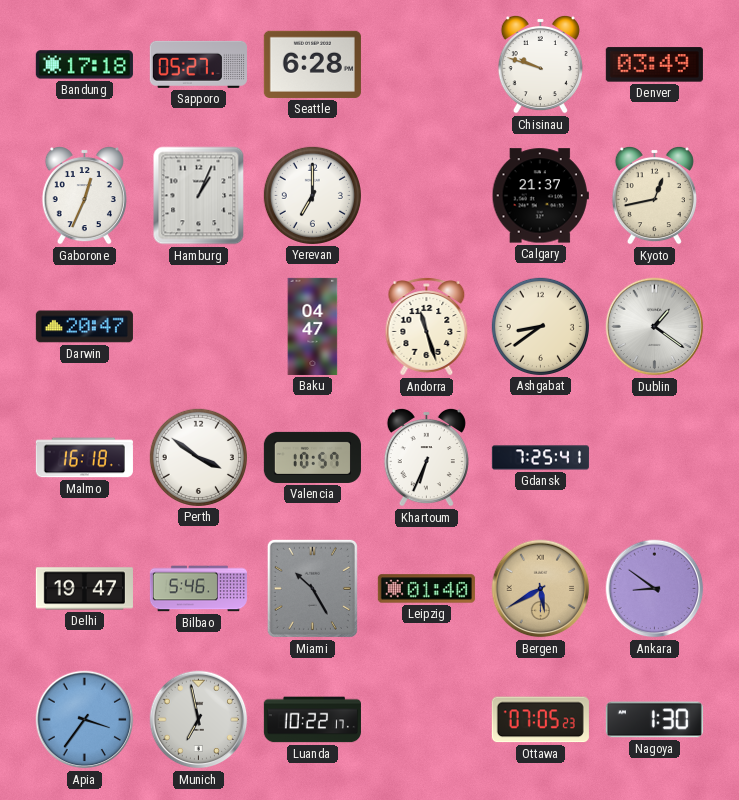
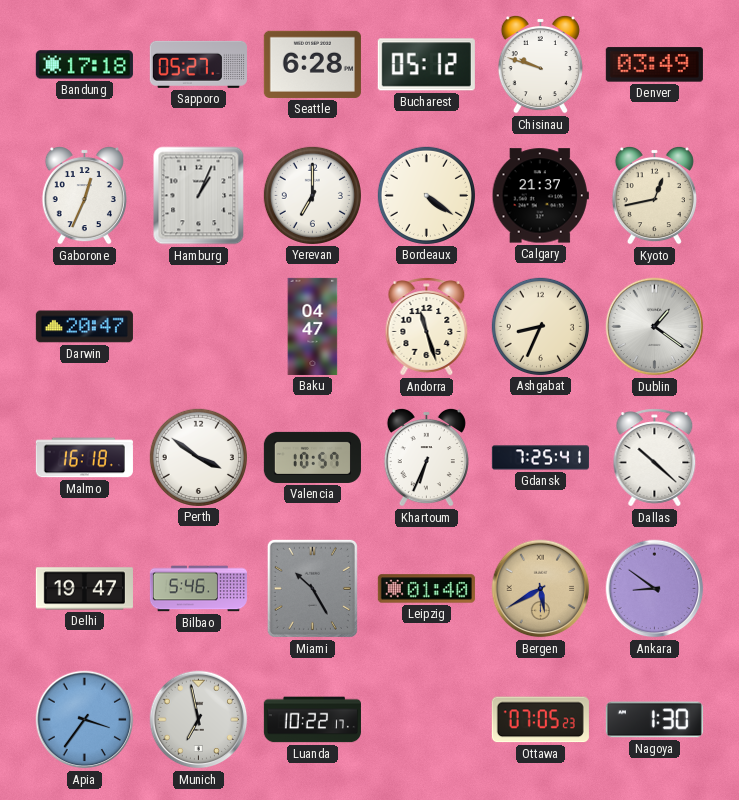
Bucharest: none -> 05:12
Bordeaux: none -> 4:21
Ashgabat: 8:39 -> 8:34
Dallas: none -> 10:22
